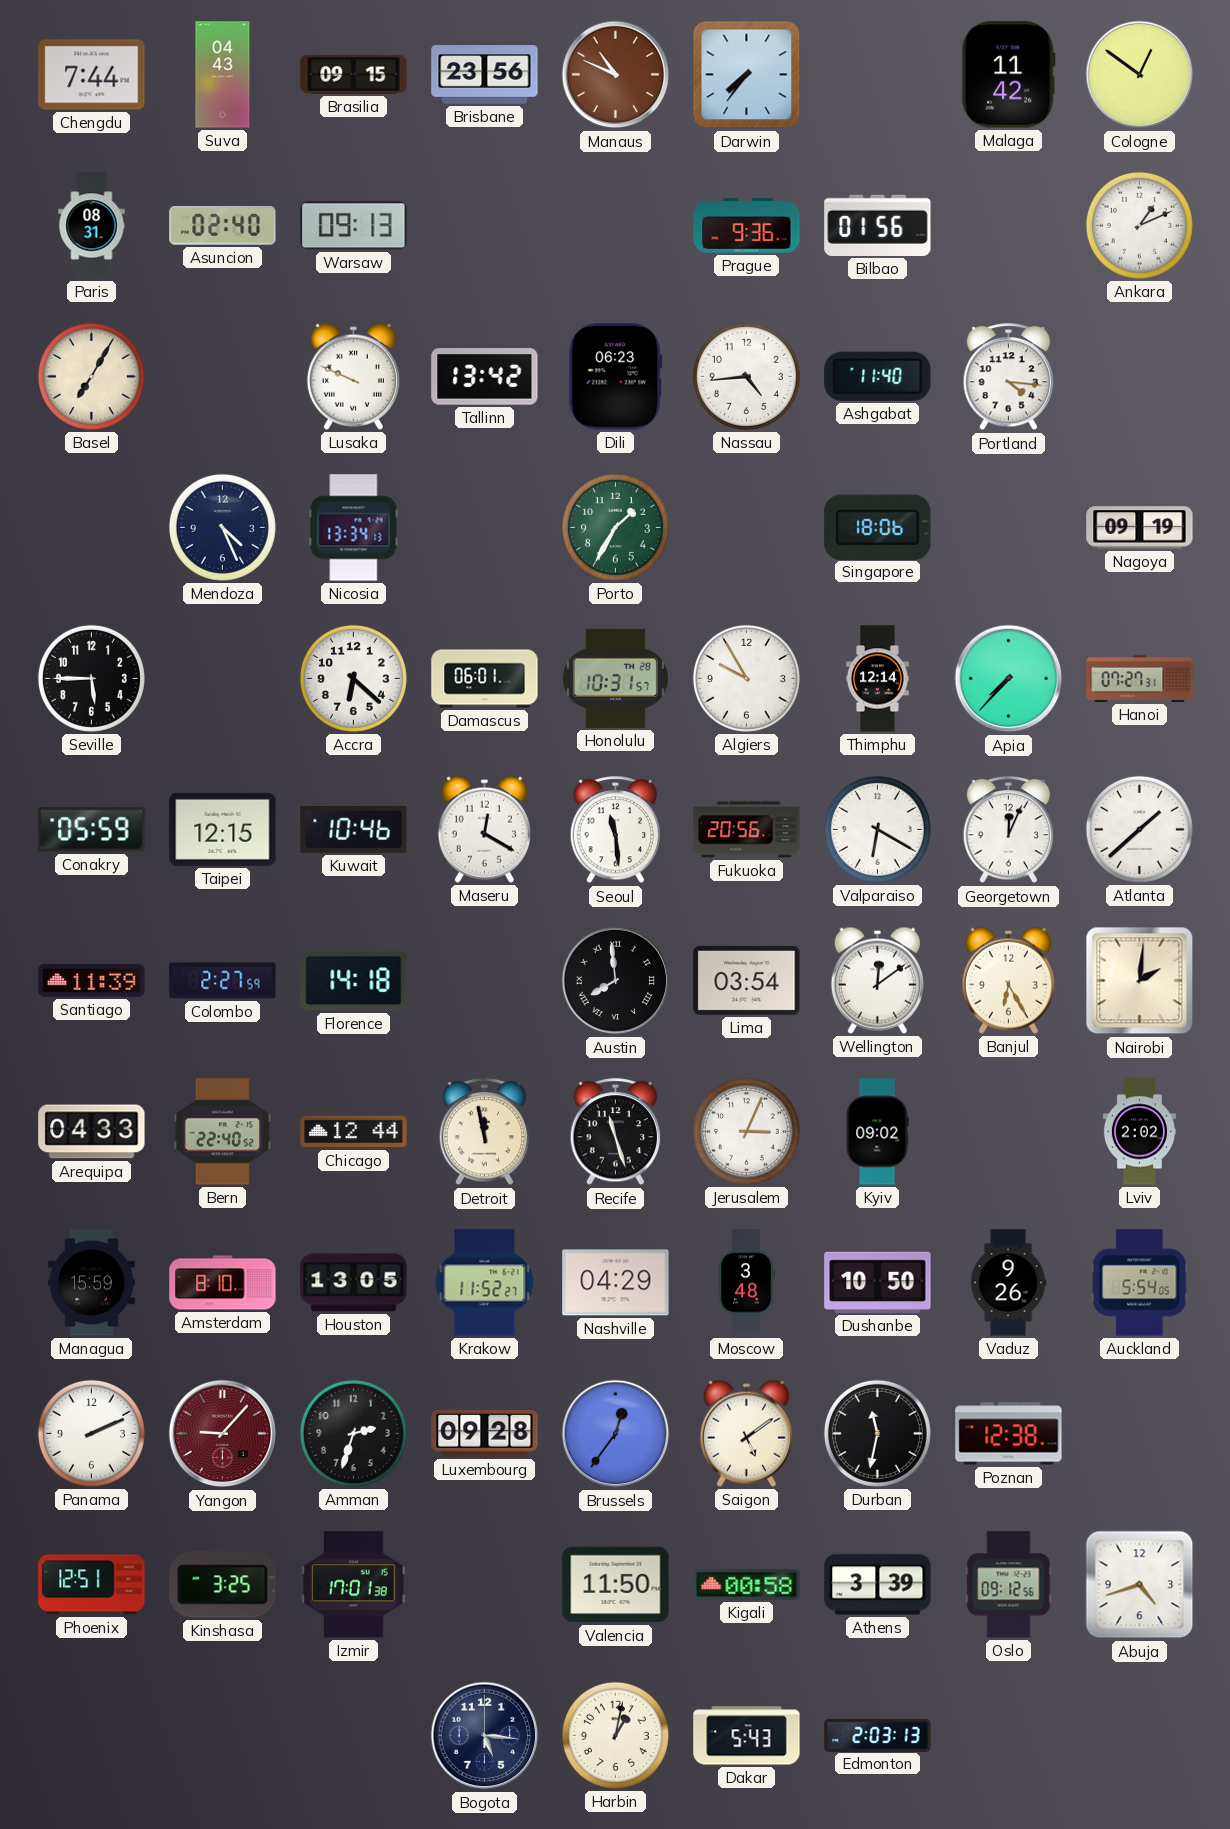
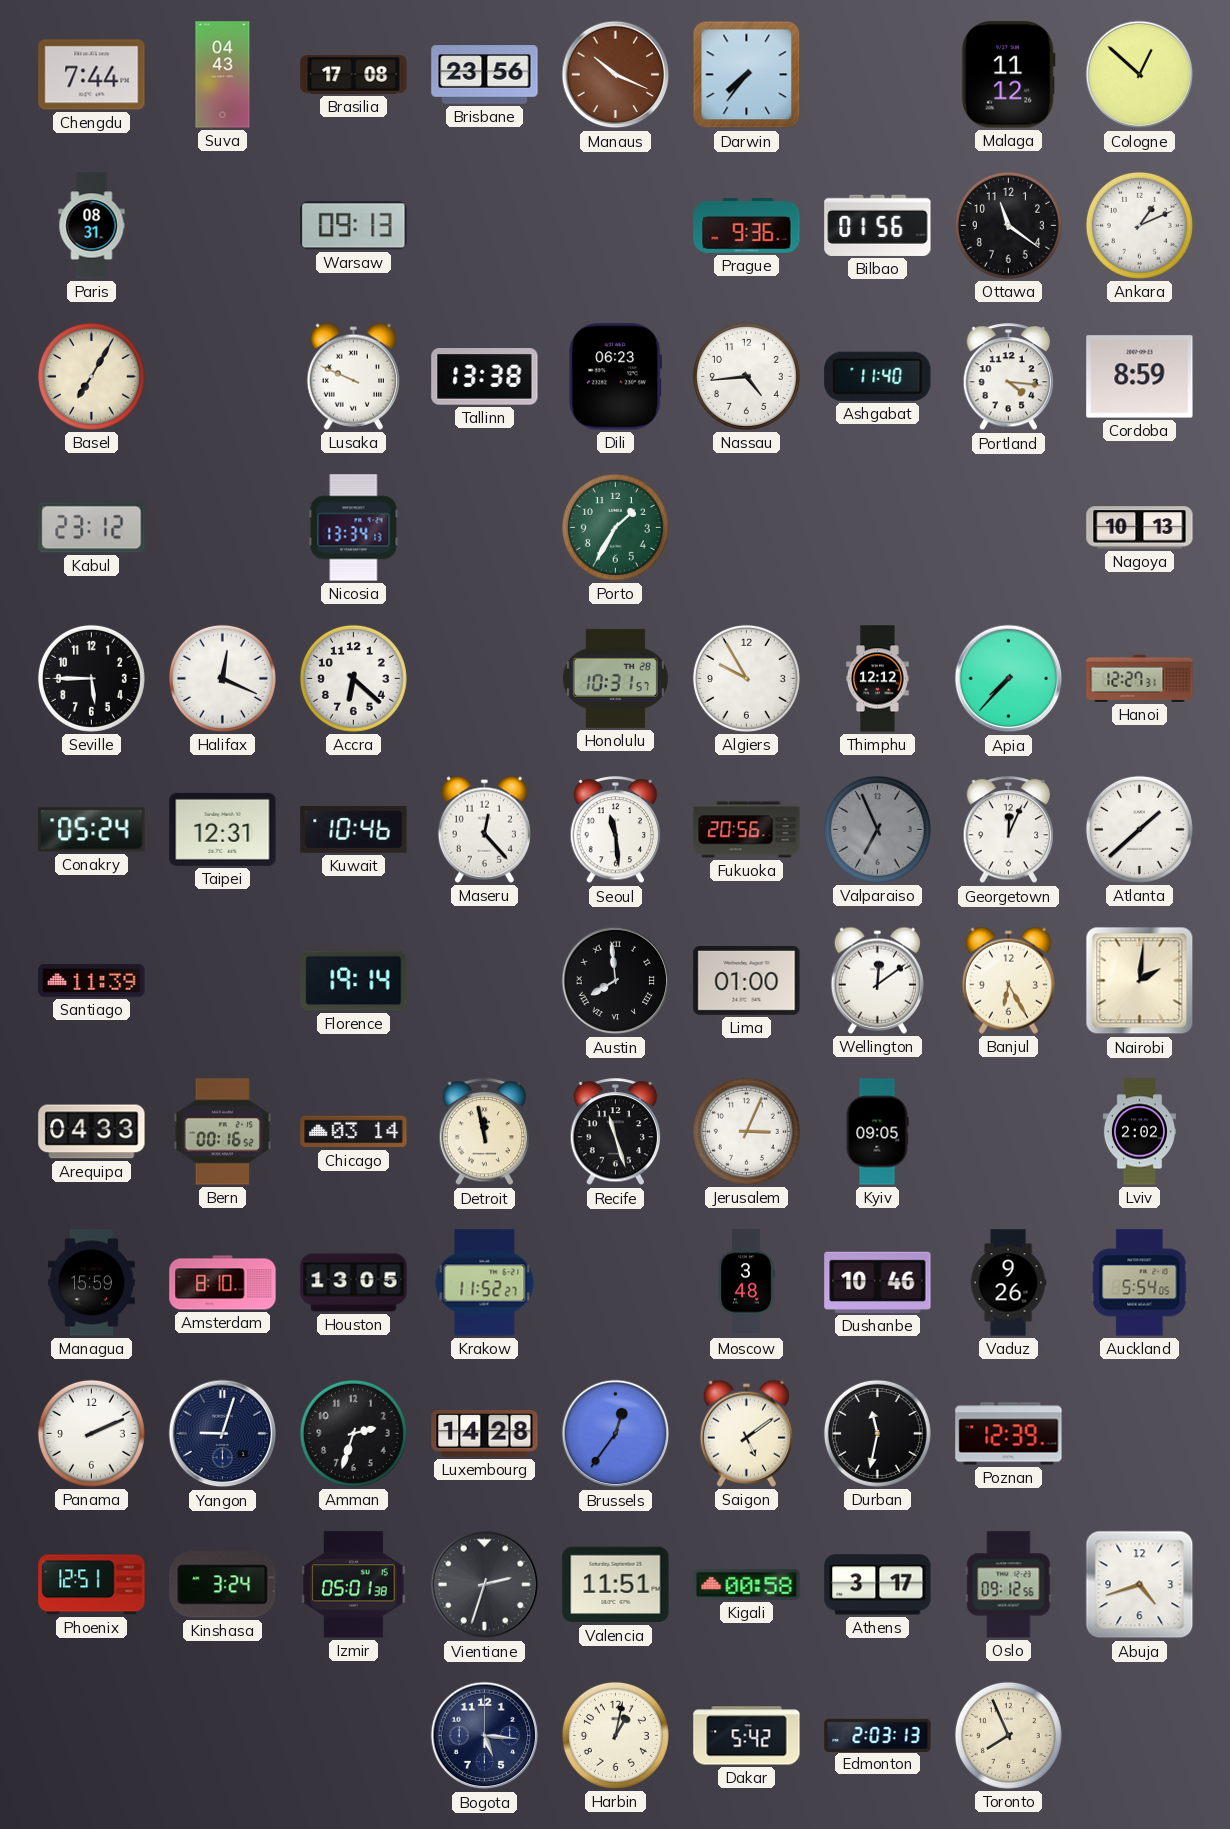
Brasilia: 09:15 -> 17:08
Manaus: 10:49 -> 10:19
Malaga: 11:42 -> 11:12
Cologne: 12:51 -> 12:52
Asuncion: 02:40 -> none
Ottawa: none -> 11:21
Tallinn: 13:42 -> 13:38
Cordoba: none -> 8:59
Kabul: none -> 23:12
Mendoza: 4:26 -> none
Singapore: 18:06 -> none
Nagoya: 09:19 -> 10:13
Halifax: none -> 12:19
Damascus: 06:01 -> none
Thimphu: 12:14 -> 12:12
Hanoi: 07:27 -> 12:27
Conakry: 05:59 -> 05:24
Taipei: 12:15 -> 12:31
Maseru: 12:20 -> 12:23
Valparaiso: 6:20 -> 6:56
Valparaiso dial: white -> grey
Colombo: 2:27 -> none
Florence: 14:18 -> 19:14
Lima: 03:54 -> 01:00
Bern: 22:40 -> 00:16
Chicago: 12:44 -> 03:14
Kyiv: 09:02 -> 09:05
Nashville: 04:29 -> none
Dushanbe: 10:50 -> 10:46
Yangon: 9:07 -> 9:03
Yangon dial: burgundy -> navy
Luxembourg: 09:28 -> 14:28
Poznan: 12:38 -> 12:39
Kinshasa: 3:25 -> 3:24
Izmir: 17:01 -> 05:01
Vientiane: none -> 2:33
Valencia: 11:50 -> 11:51
Athens: 3:39 -> 3:17
Dakar: 5:43 -> 5:42
Toronto: none -> 7:56
